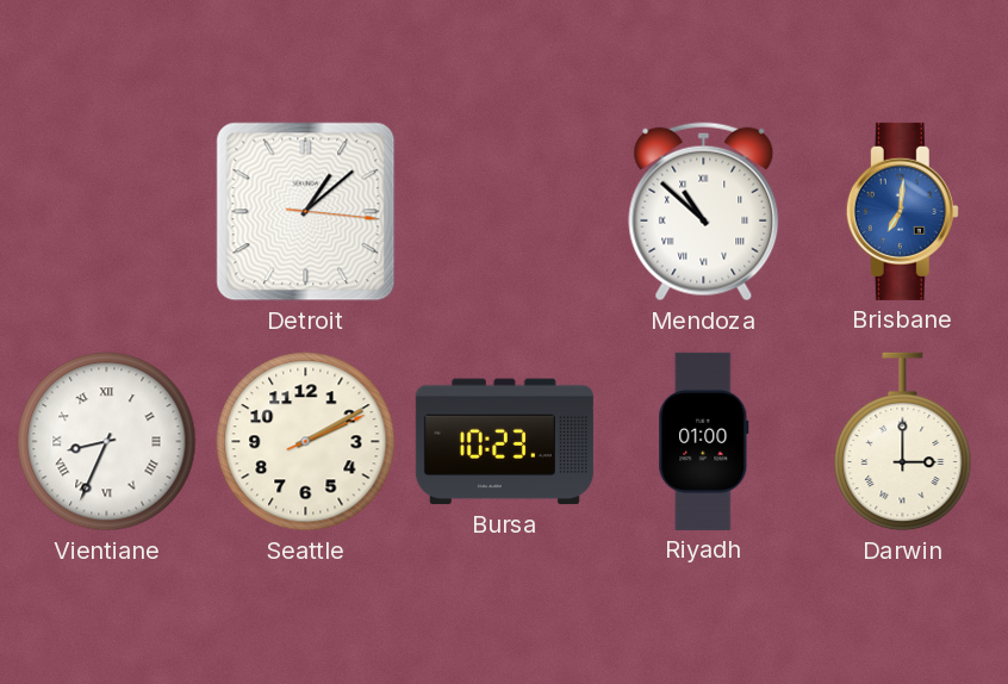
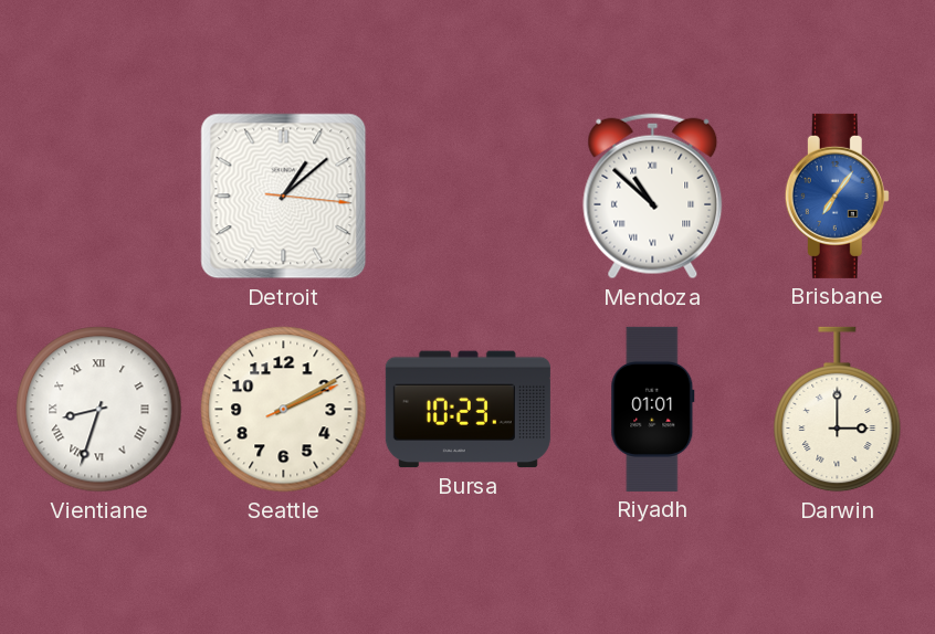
Brisbane: 7:01 -> 7:06
Vientiane: 8:34 -> 8:33
Riyadh: 01:00 -> 01:01
